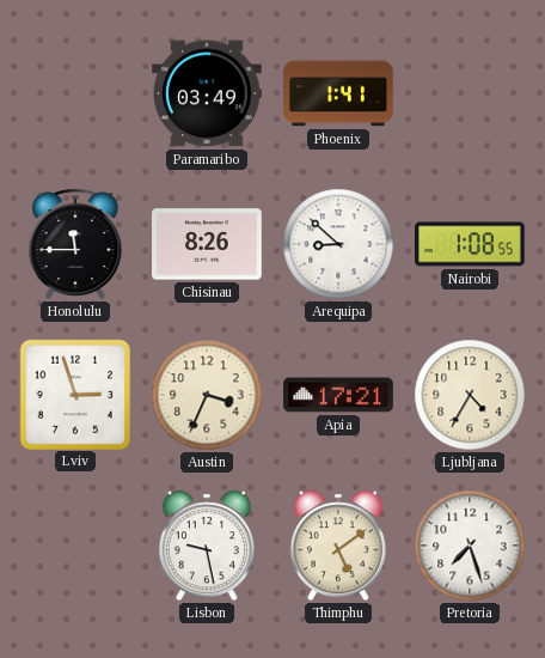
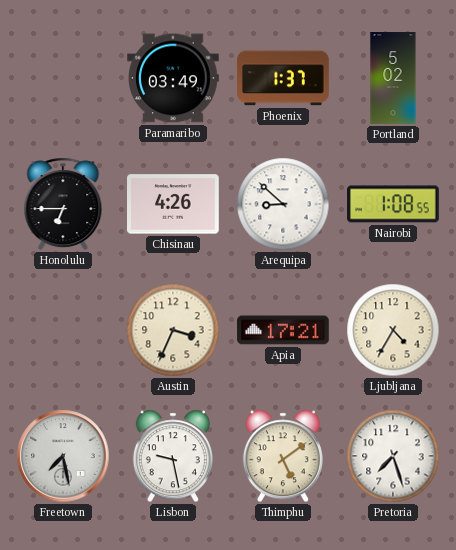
Phoenix: 1:41 -> 1:37
Portland: none -> 5:02
Honolulu: 11:45 -> 6:45
Chisinau: 8:26 -> 4:26
Lviv: 2:57 -> none
Freetown: none -> 7:28
